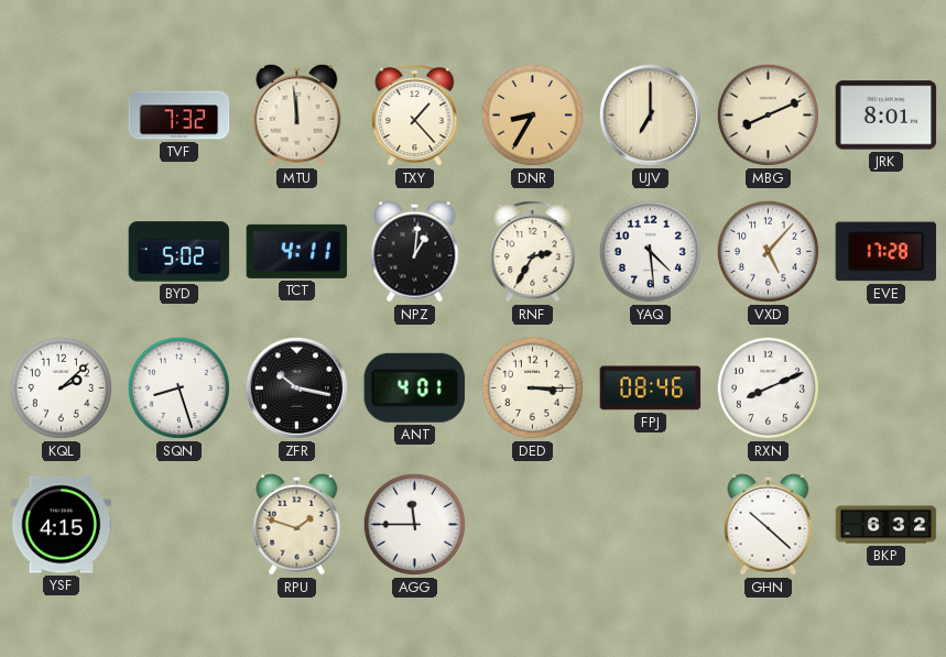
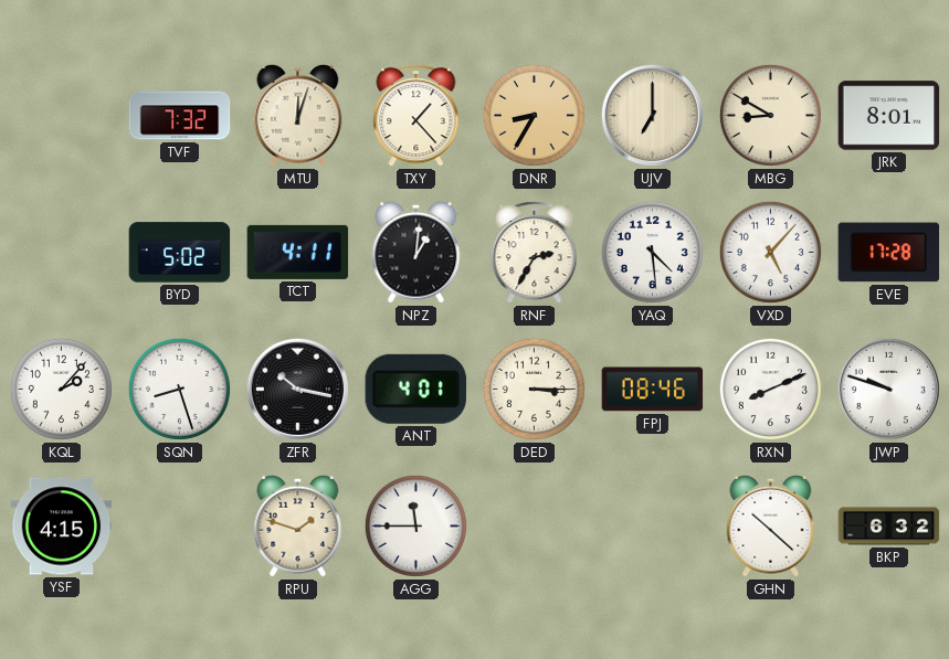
MTU: 11:59 -> 12:03
MBG: 8:11 -> 8:50
KQL: 2:08 -> 2:07
JWP: none -> 9:48
